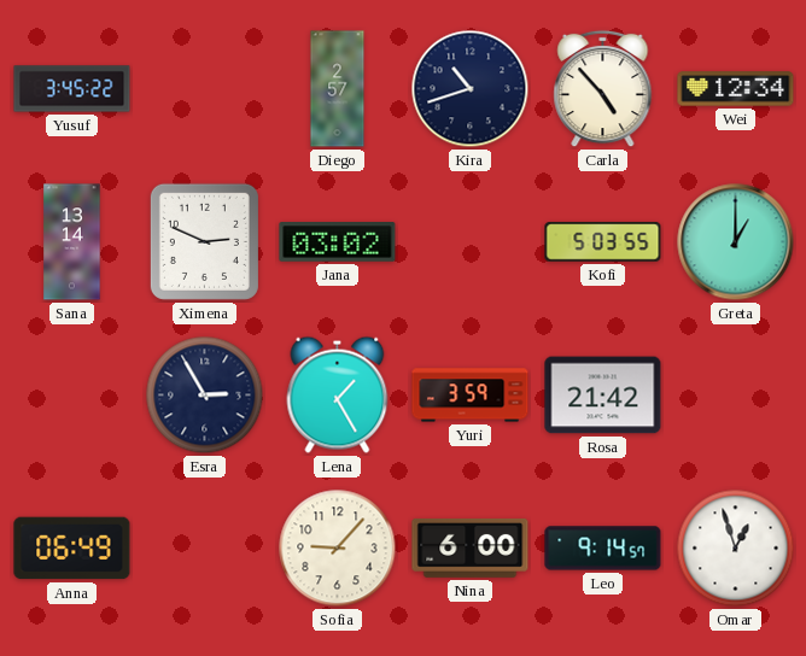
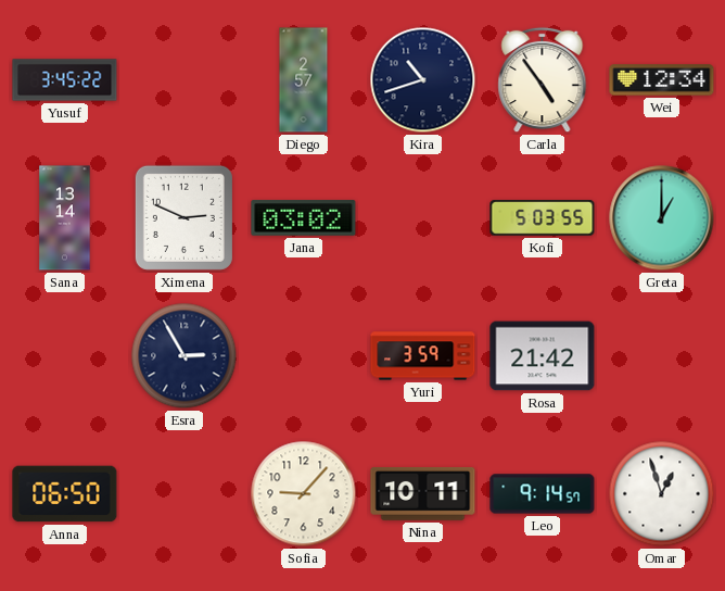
Carla: 4:53 -> 4:54
Lena: 1:25 -> none
Anna: 06:49 -> 06:50
Nina: 6:00 -> 10:11
